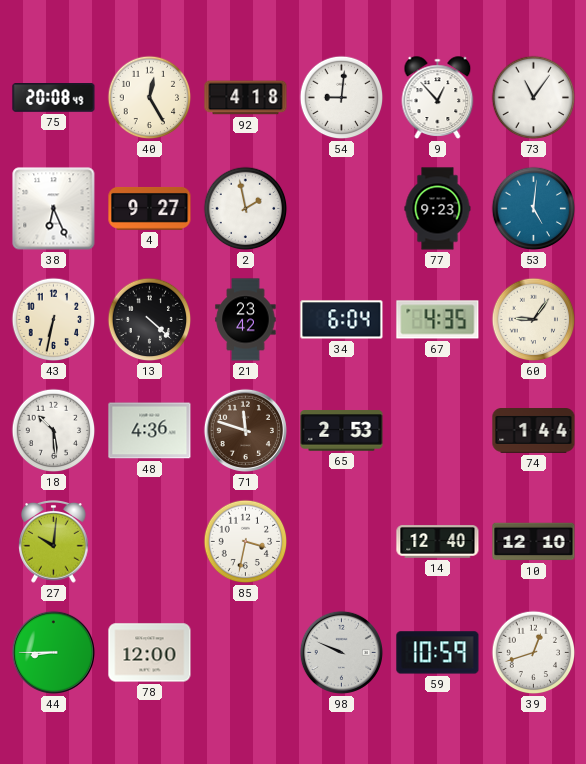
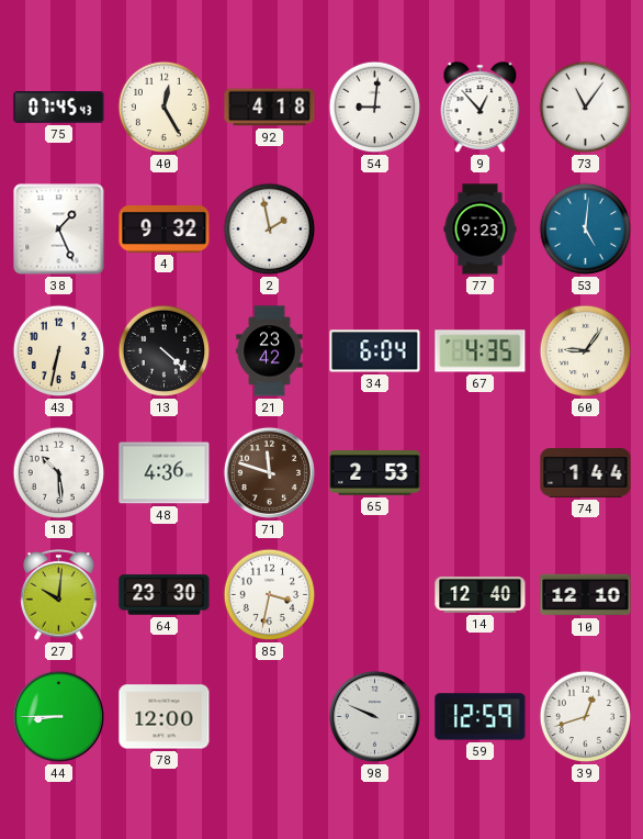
75: 20:08 -> 07:45
38: 6:26 -> 1:26
4: 9:27 -> 9:32
64: none -> 23:30
59: 10:59 -> 12:59
